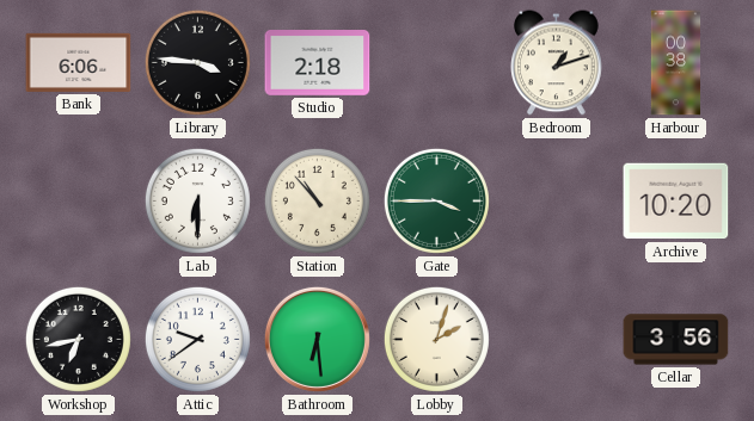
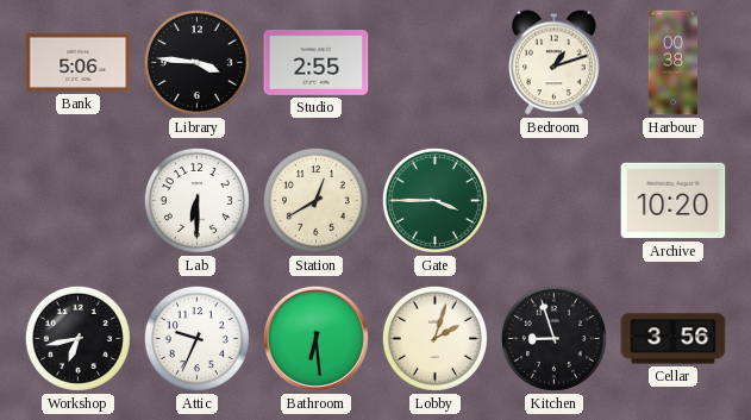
Bank: 6:06 -> 5:06
Studio: 2:18 -> 2:55
Station: 10:53 -> 12:40
Attic: 9:39 -> 9:34
Kitchen: none -> 8:57
